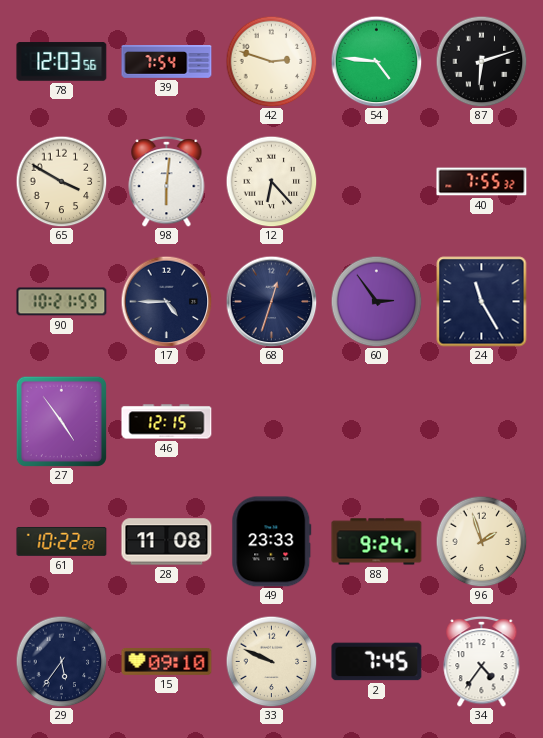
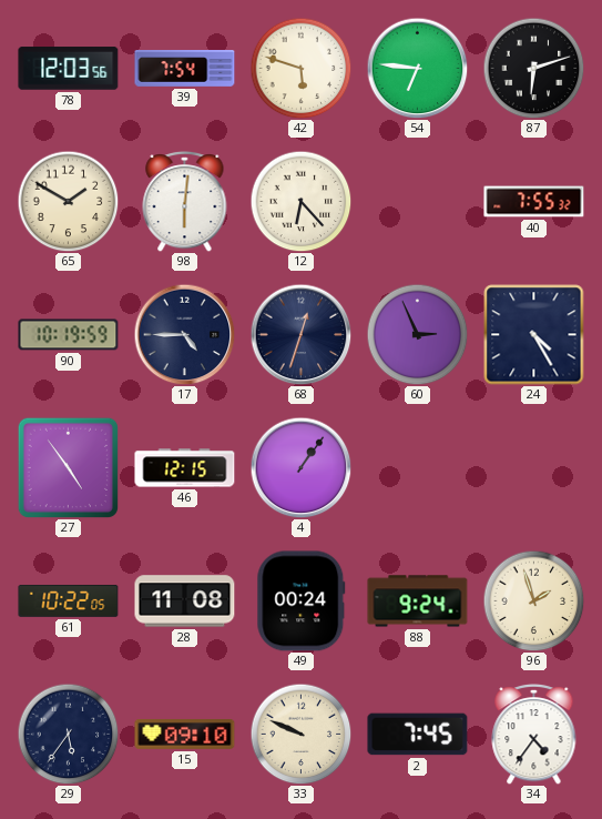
42: 2:48 -> 5:48
54: 4:46 -> 6:46
65: 3:50 -> 1:50
90: 10:21 -> 10:19
60: 2:54 -> 2:56
24: 11:25 -> 4:25
4: none -> 1:06
61: 10:22:28 -> 10:22:05
49: 23:33 -> 00:24
